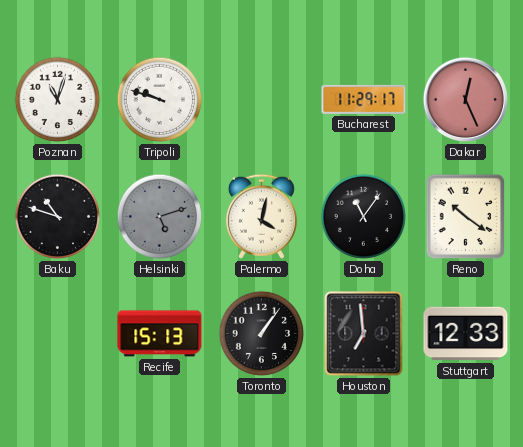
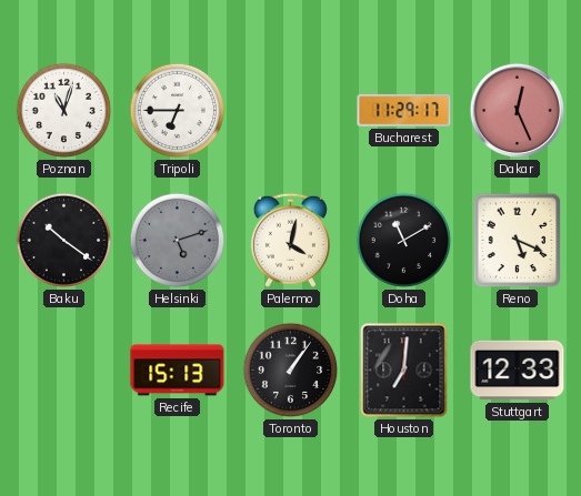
Tripoli: 9:48 -> 6:45
Baku: 10:48 -> 10:21
Doha: 11:06 -> 11:10
Reno: 10:21 -> 5:19
Houston: 6:59 -> 7:01
